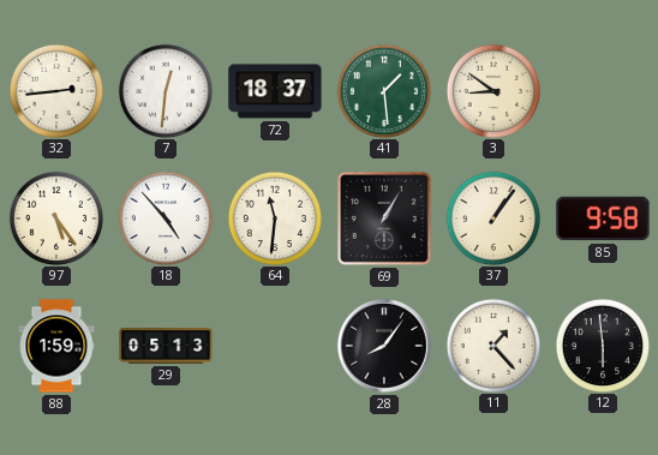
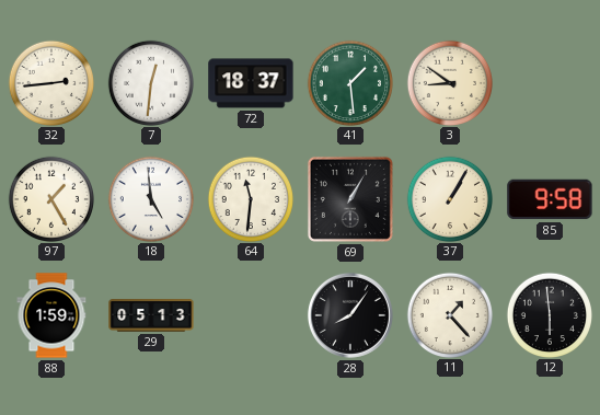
97: 5:24 -> 1:25
18: 4:53 -> 4:59
37: 1:06 -> 1:05
